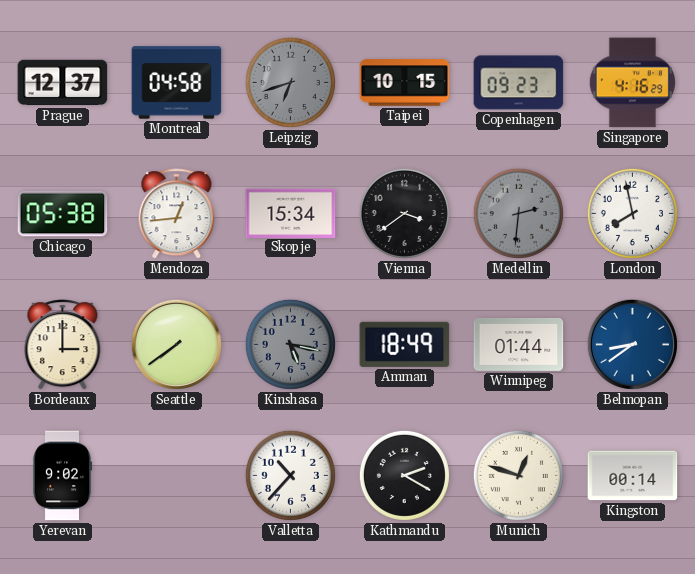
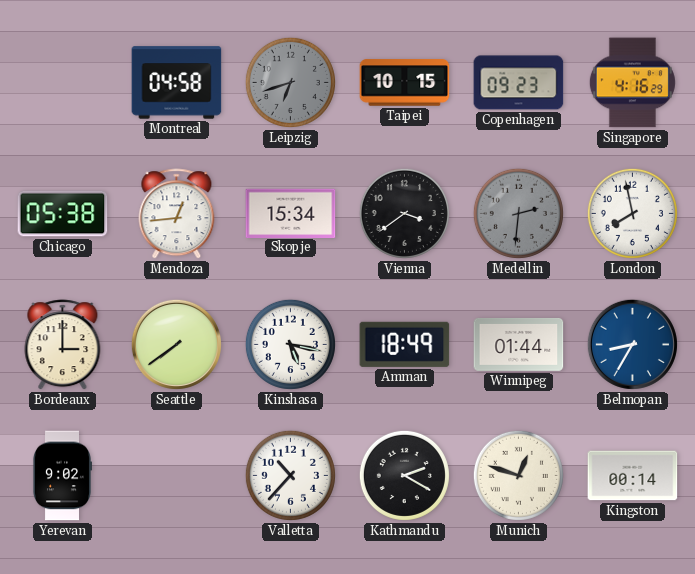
Prague: 12:37 -> none
Kinshasa dial: grey -> white
Belmopan: 8:39 -> 8:35
